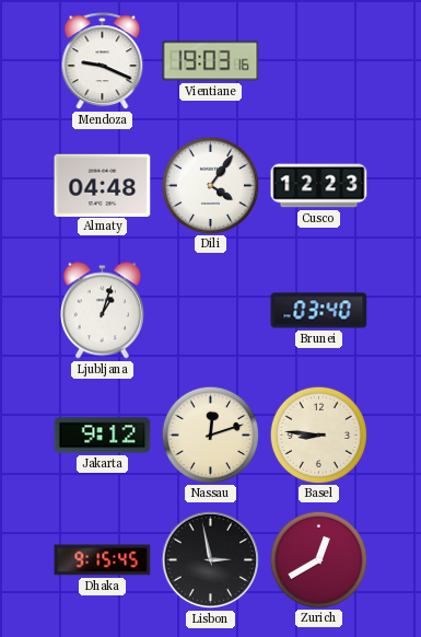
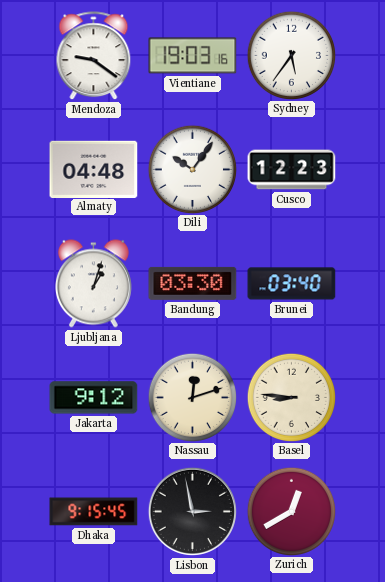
Mendoza: 9:19 -> 9:21
Sydney: none -> 5:36
Dili: 4:06 -> 10:06
Bandung: none -> 03:30
